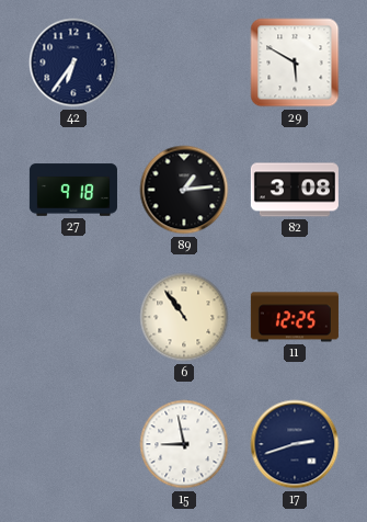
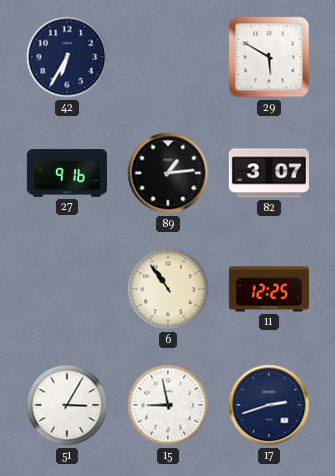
42: 6:36 -> 6:35
27: 9:18 -> 9:16
82: 3:08 -> 3:07
51: none -> 3:05
